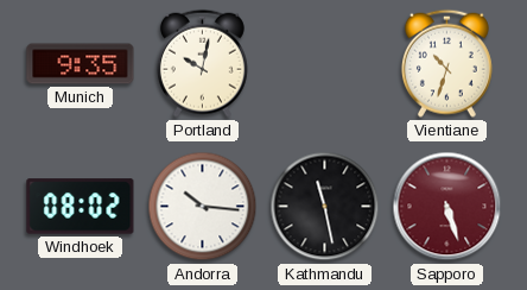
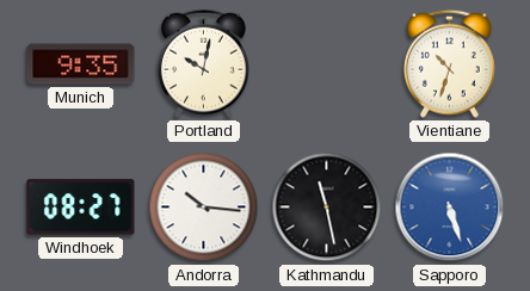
Windhoek: 08:02 -> 08:27
Sapporo dial: burgundy -> blue
